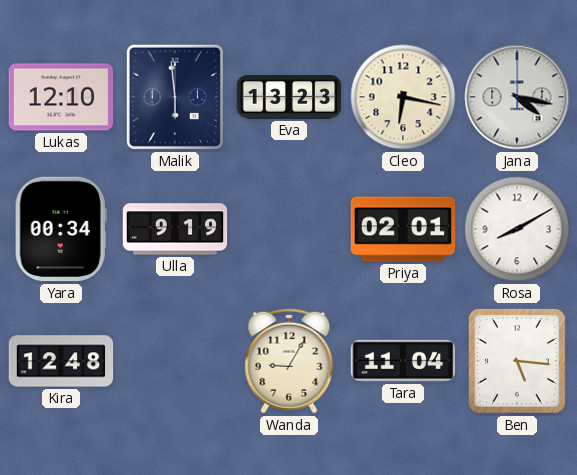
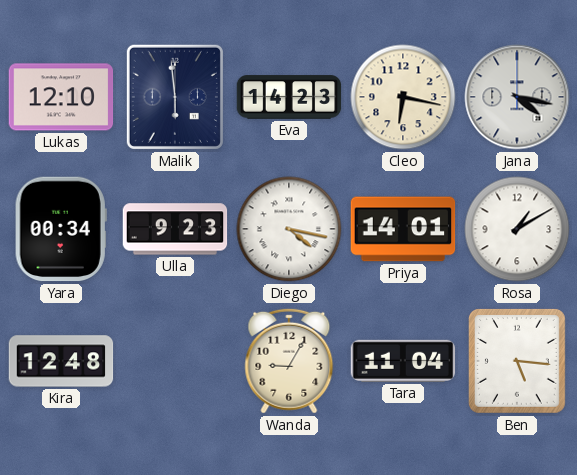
Eva: 13:23 -> 14:23
Ulla: 9:19 -> 9:23
Diego: none -> 4:17
Priya: 02:01 -> 14:01
Rosa: 8:10 -> 1:10
